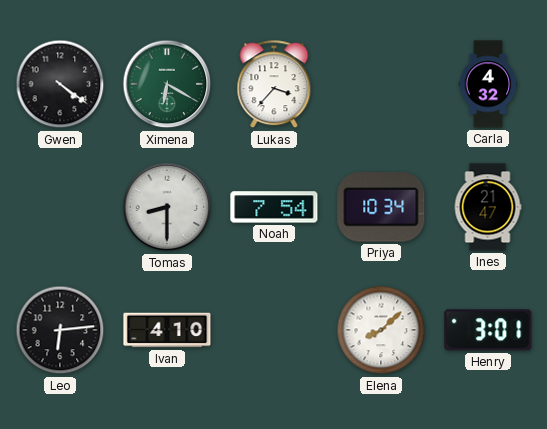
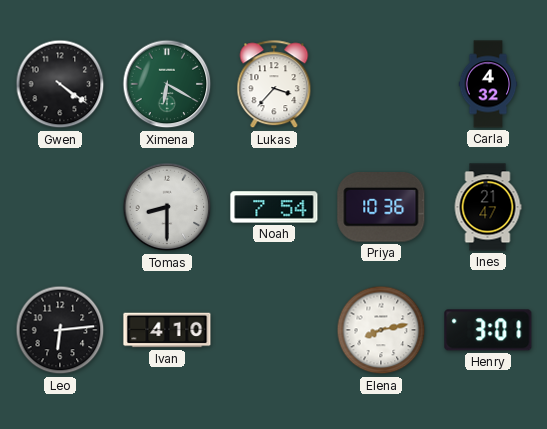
Priya: 10:34 -> 10:36
Elena: 8:08 -> 8:13
